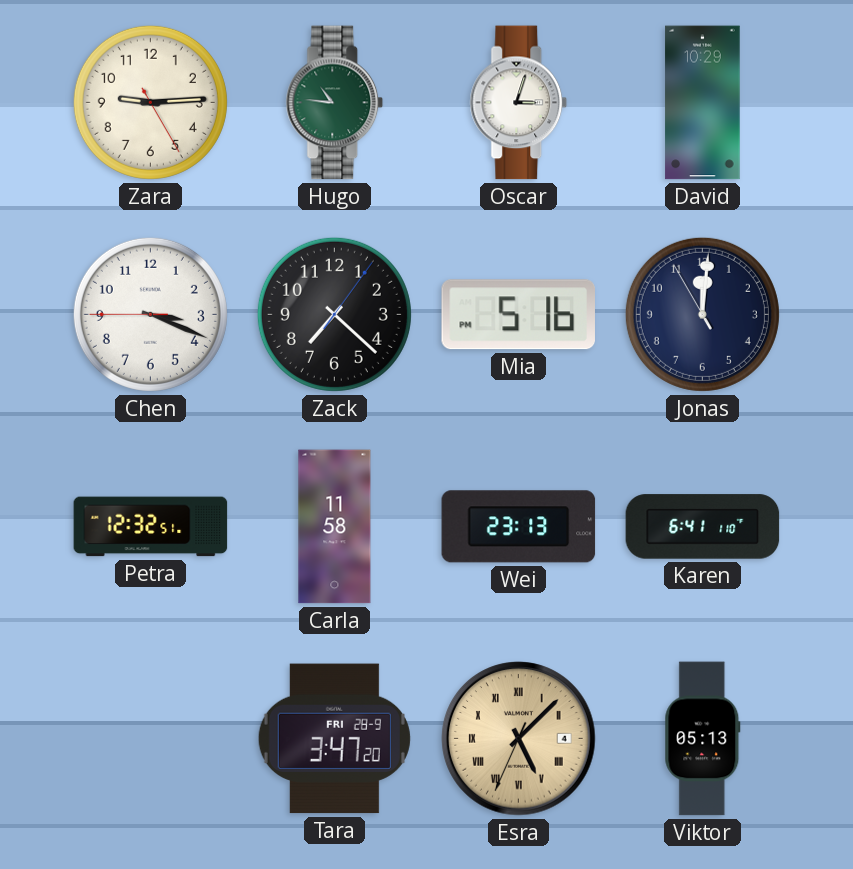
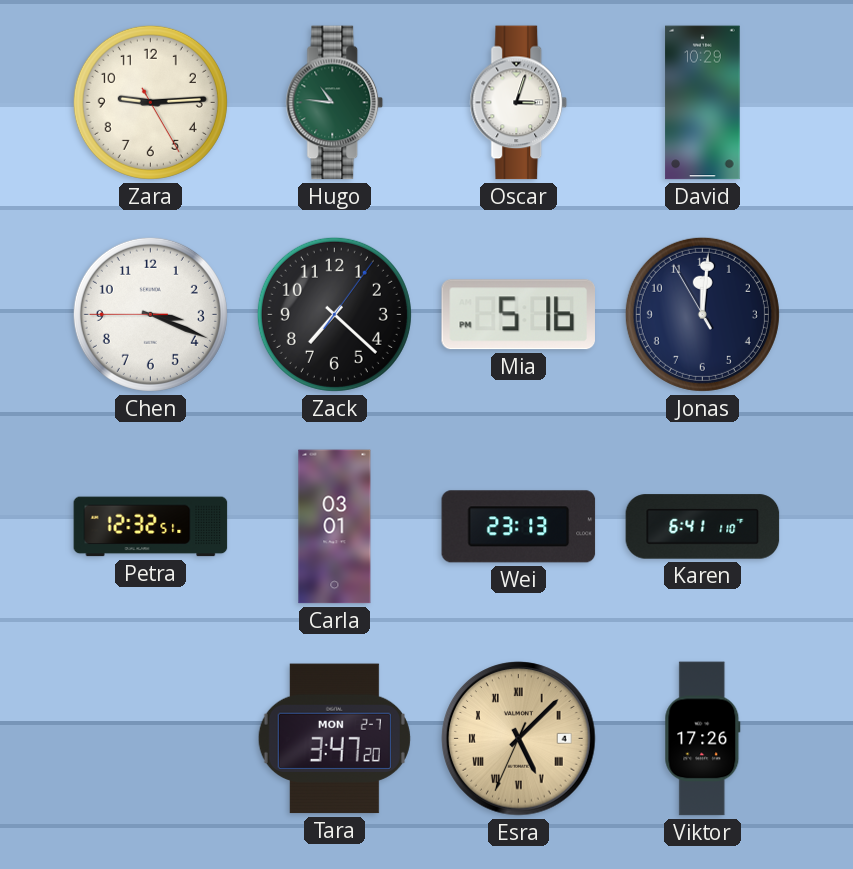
Carla: 11:58 -> 03:01
Tara date: FRI 28-9 -> MON 2-7
Viktor: 05:13 -> 17:26
